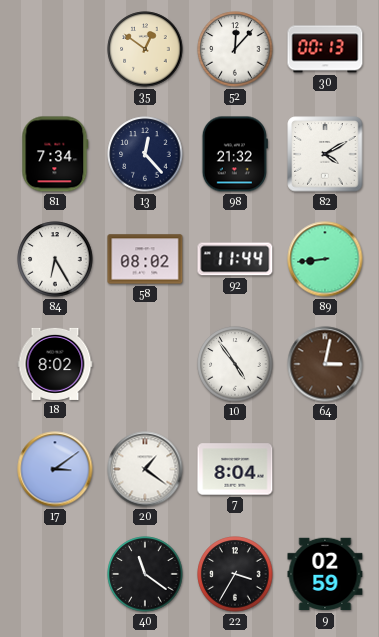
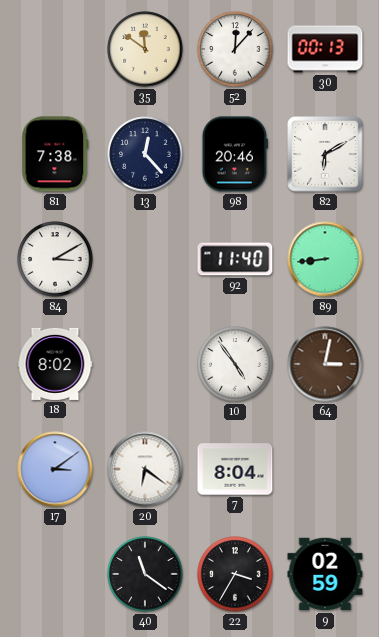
35: 12:51 -> 11:51
81: 7:34 -> 7:38
98: 21:32 -> 20:46
82: 4:10 -> 6:10
84: 6:25 -> 3:10
58: 08:02 -> none
92: 11:44 -> 11:40
20: 1:21 -> 6:21
